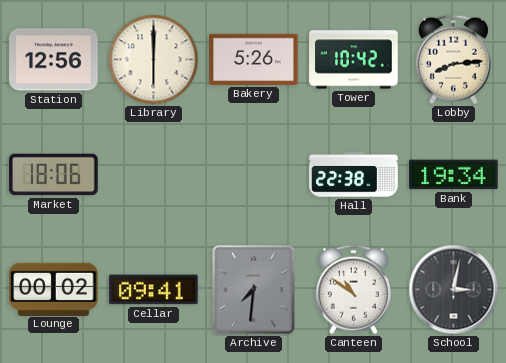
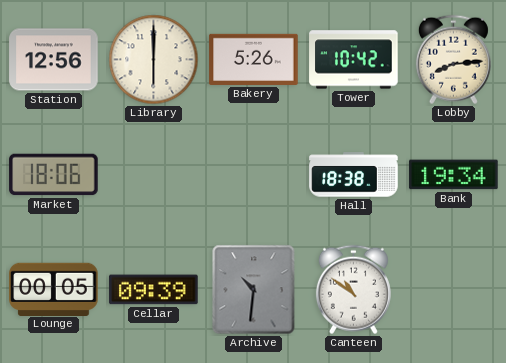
Hall: 22:38 -> 18:38
Lounge: 00:02 -> 00:05
Cellar: 09:41 -> 09:39
Archive: 7:31 -> 10:31
School: 3:02 -> none
